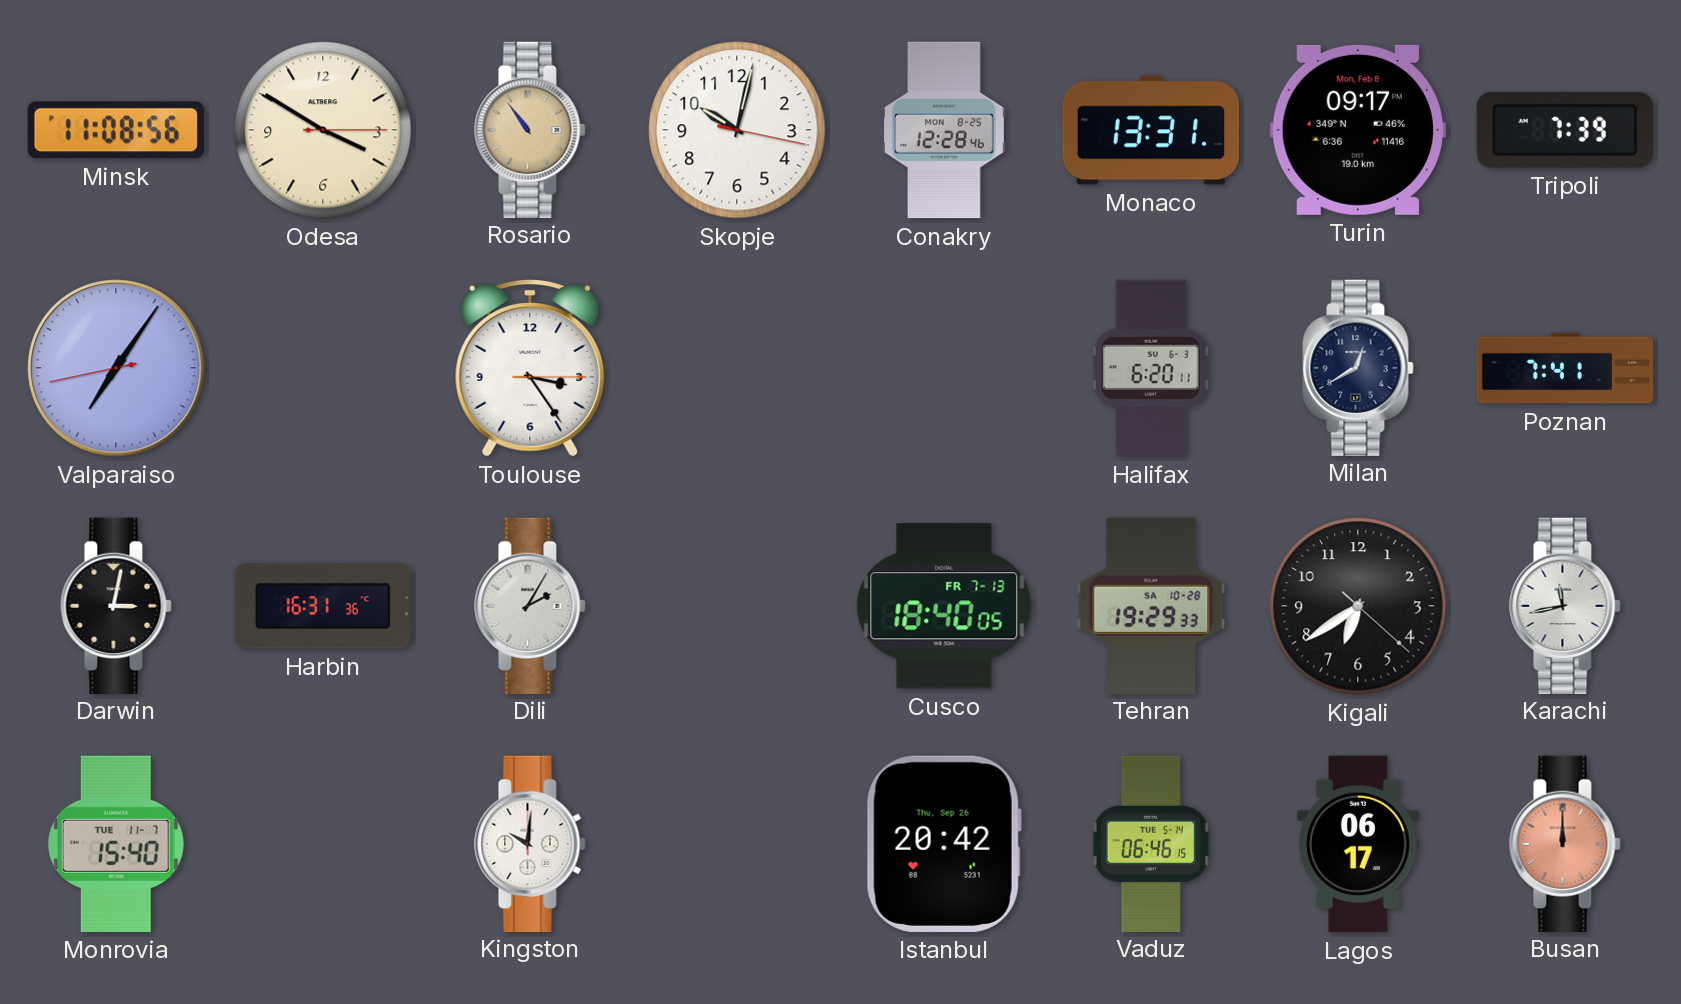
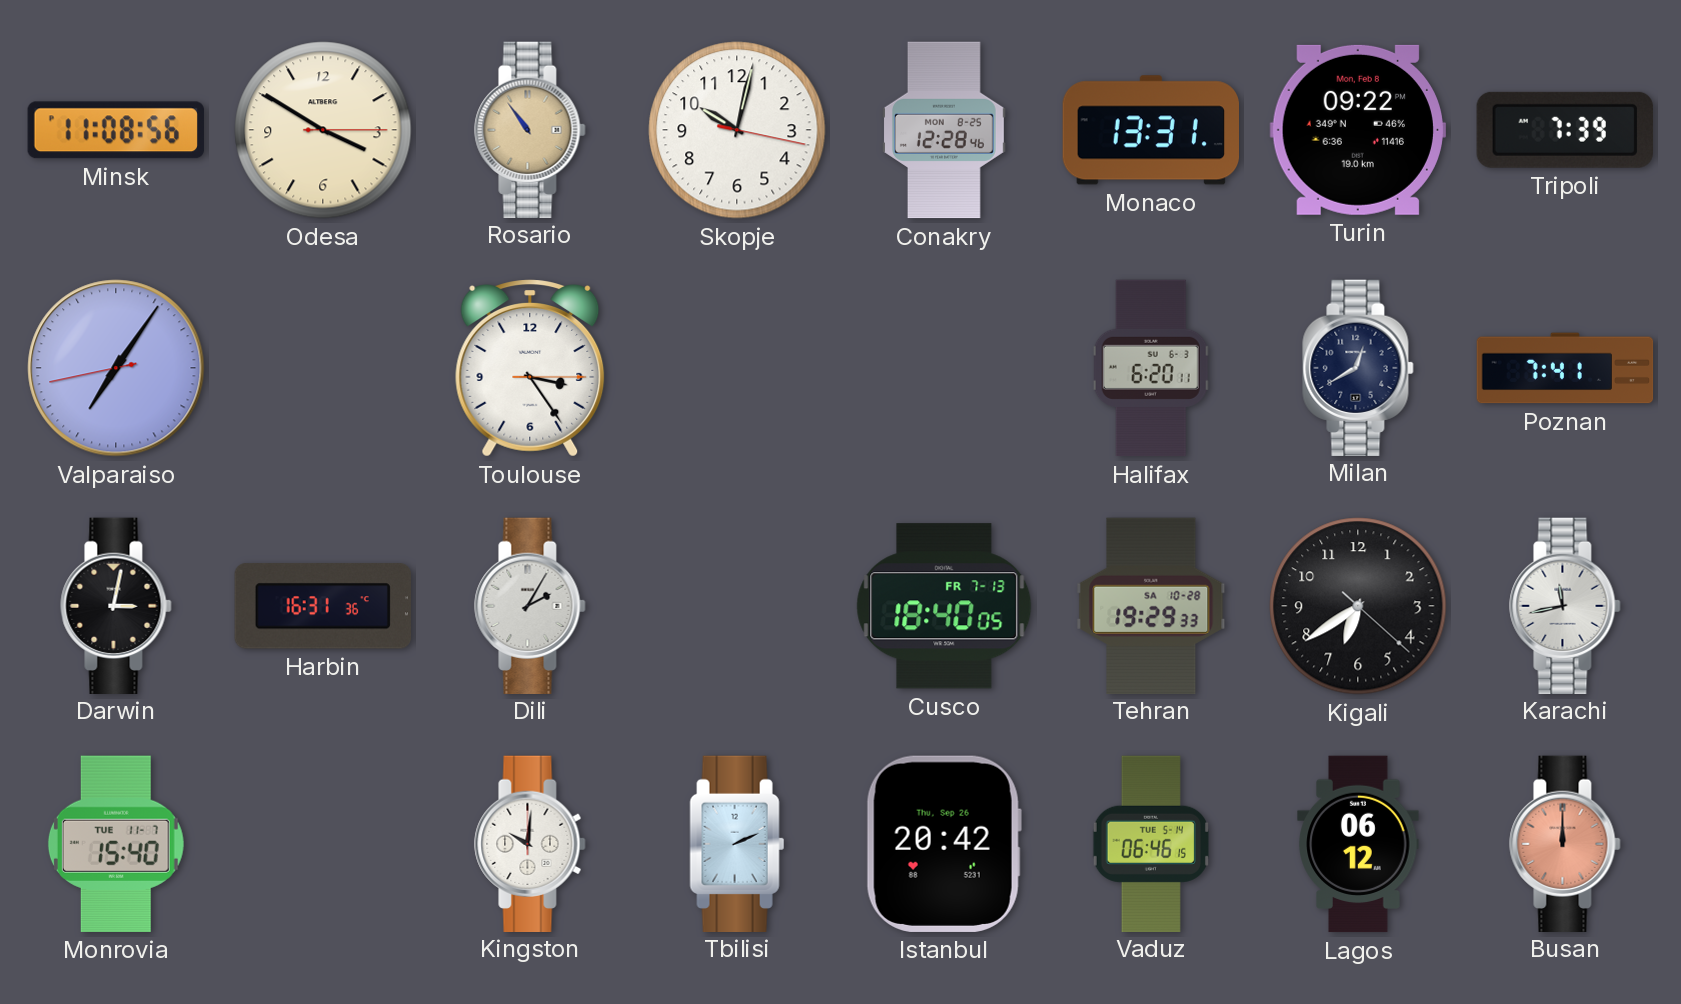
Turin: 09:17 -> 09:22
Tbilisi: none -> 2:11
Lagos: 06:17 -> 06:12
